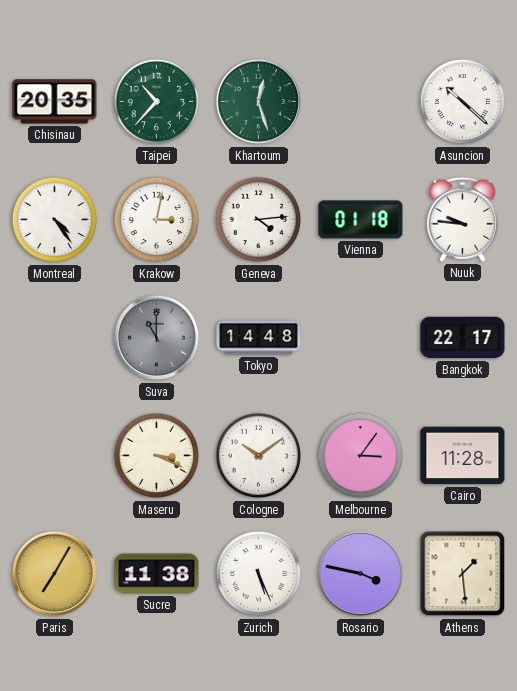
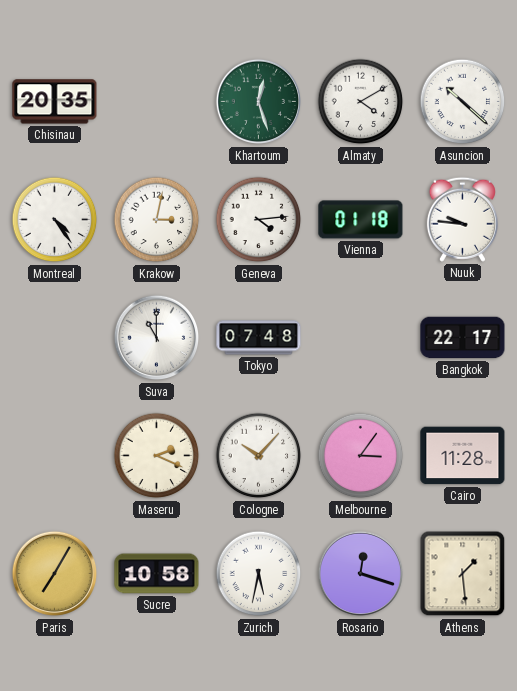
Taipei: 10:37 -> none
Almaty: none -> 4:10
Suva dial: grey -> white
Tokyo: 14:48 -> 07:48
Maseru: 3:19 -> 2:19
Cologne: 10:09 -> 10:07
Sucre: 11:38 -> 10:58
Zurich: 5:26 -> 5:32
Rosario: 3:47 -> 12:18
